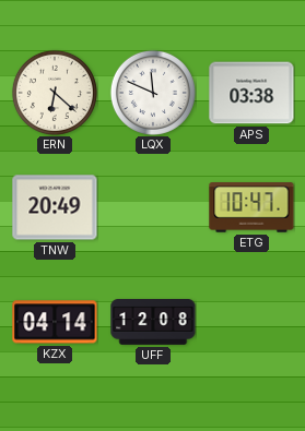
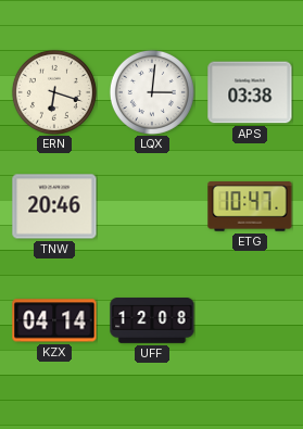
ERN: 6:22 -> 6:18
LQX: 11:49 -> 3:01
TNW: 20:49 -> 20:46
